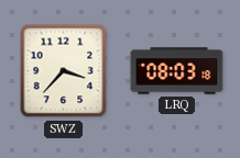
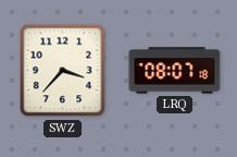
LRQ: 08:03 -> 08:07
